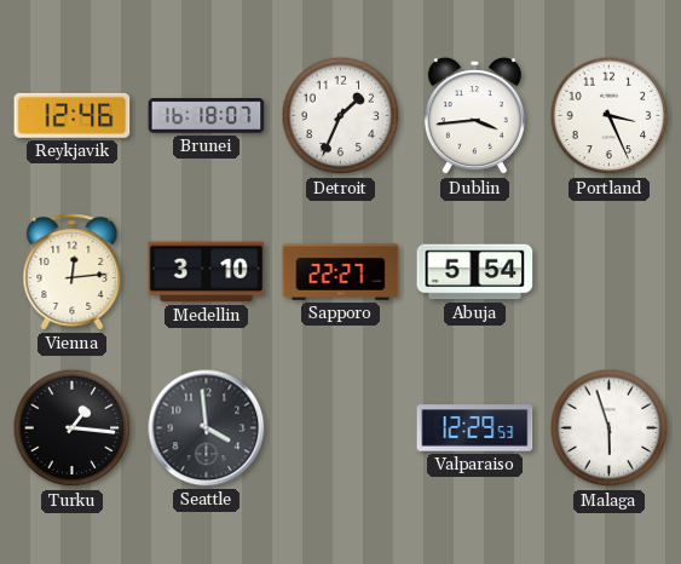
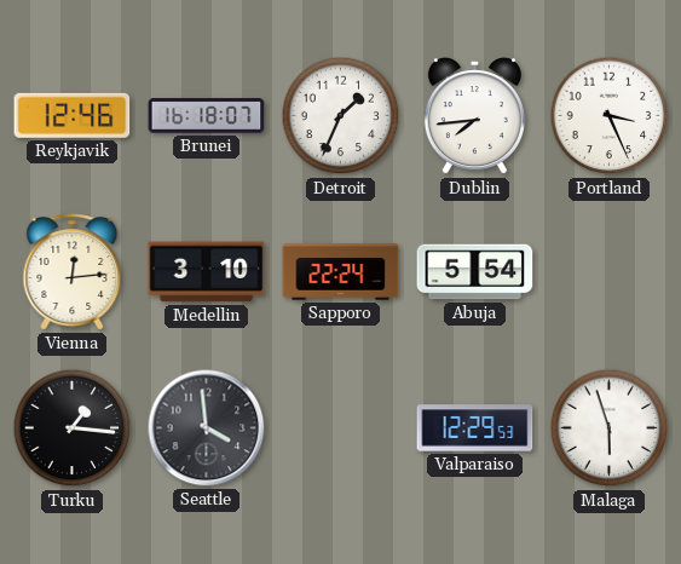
Dublin: 3:44 -> 7:44
Sapporo: 22:27 -> 22:24
